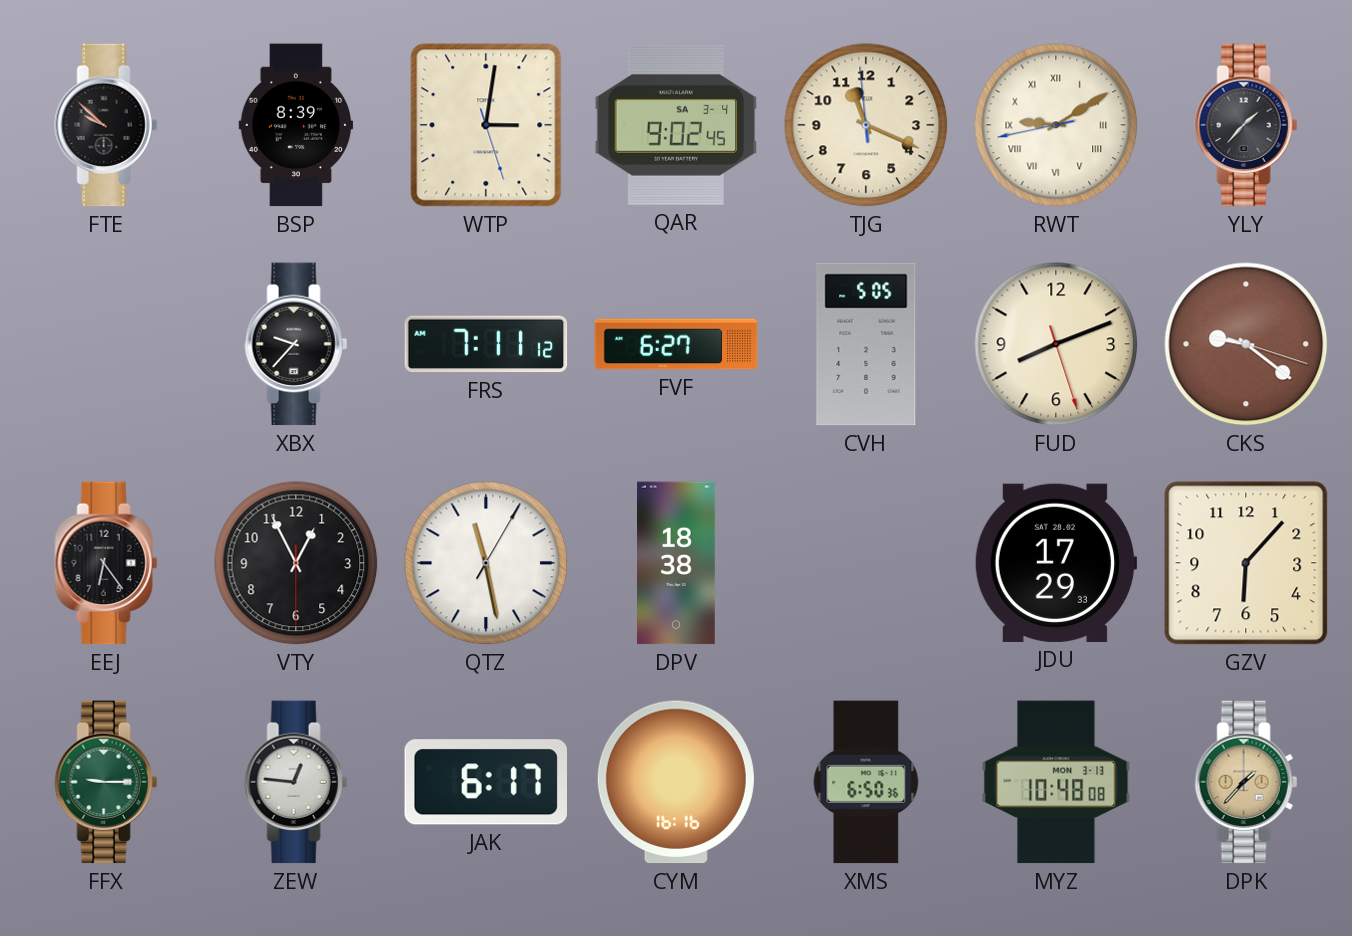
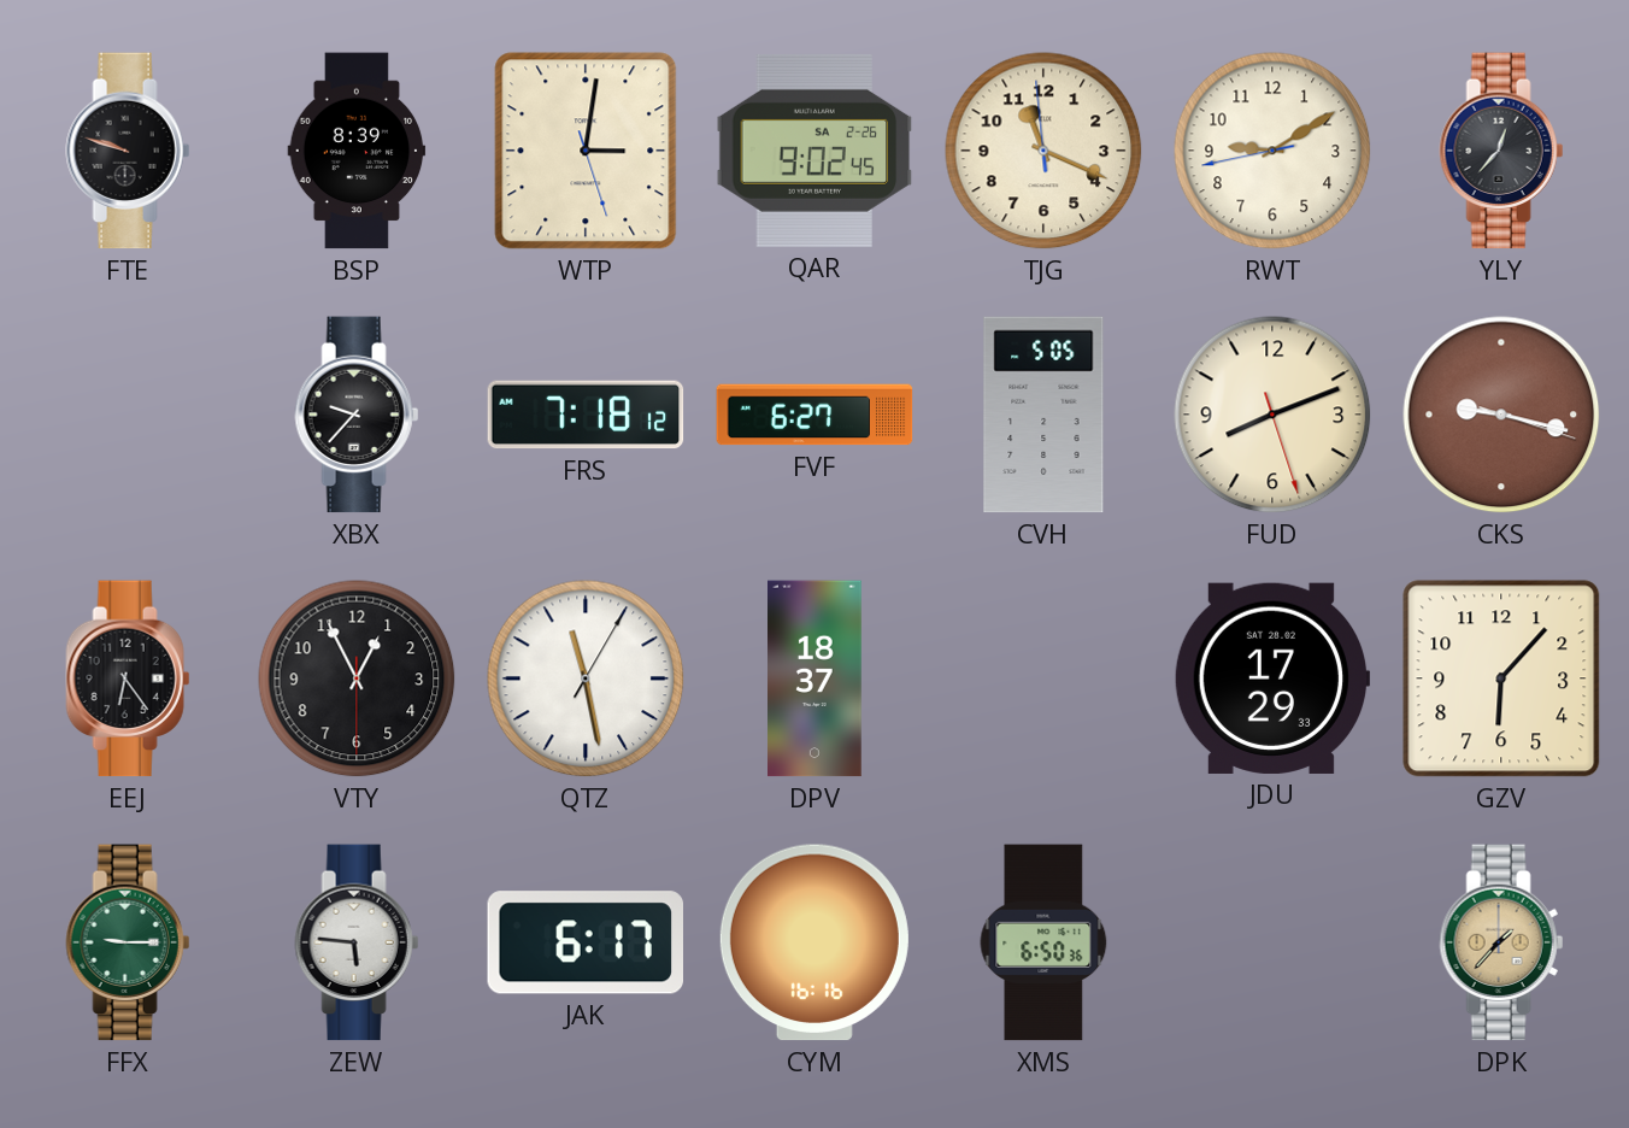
FTE: 9:52 -> 9:48
QAR date: SA 3-4 -> SA 2-26
RWT numerals: Roman -> Arabic
YLY: 1:37 -> 12:37
FRS: 7:11 -> 7:18
CKS: 9:21 -> 9:17
DPV: 18:38 -> 18:37
ZEW: 12:46 -> 5:46
MYZ: 10:48 -> none
